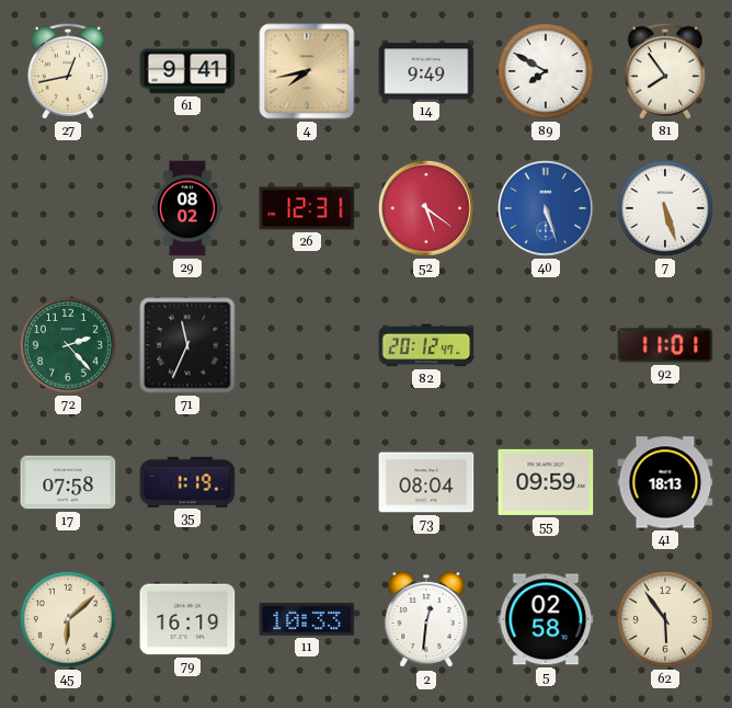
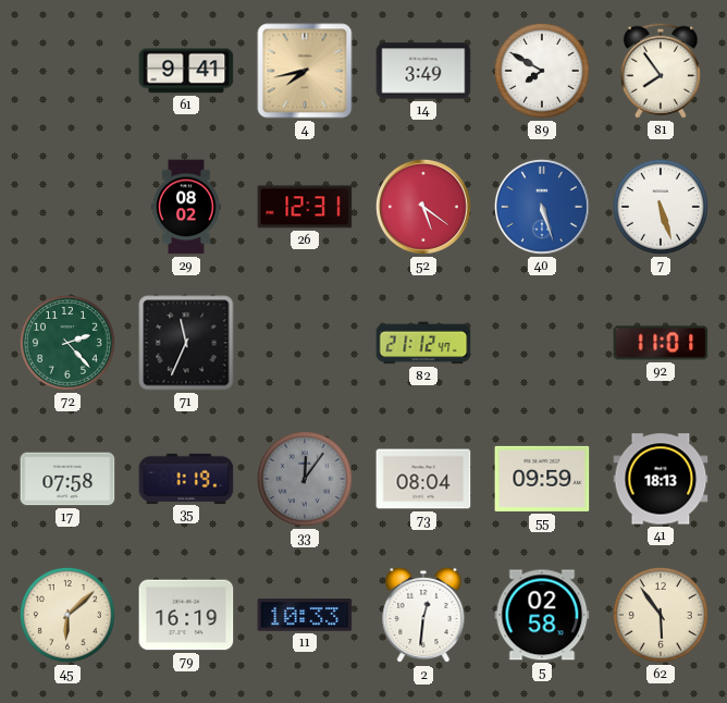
27: 12:43 -> none
14: 9:49 -> 3:49
82: 20:12 -> 21:12
33: none -> 12:06
